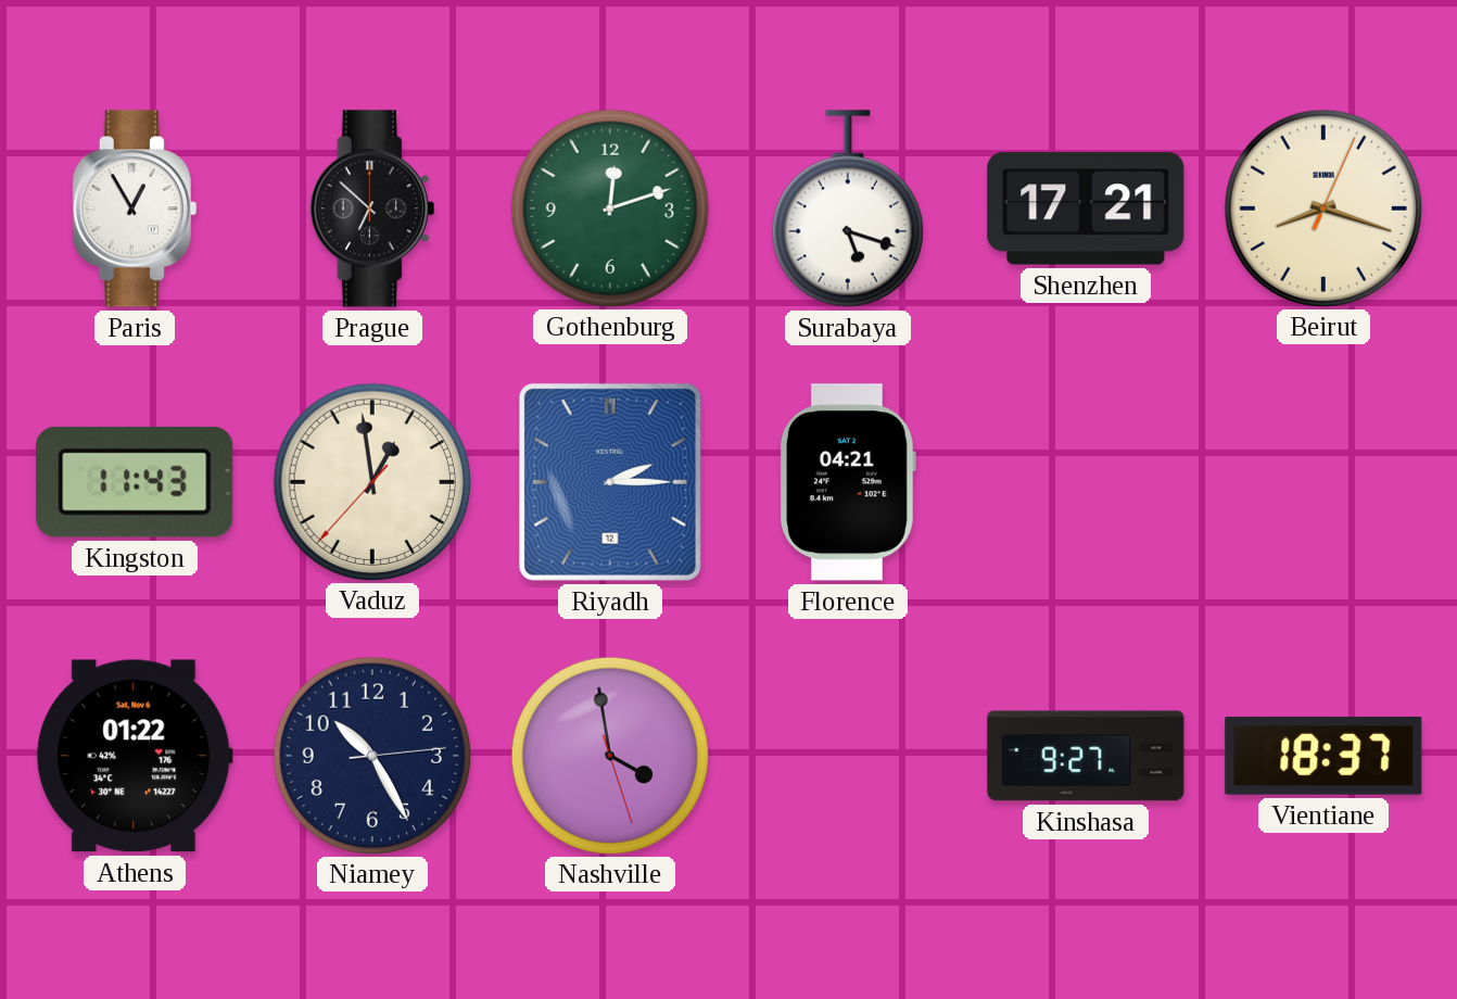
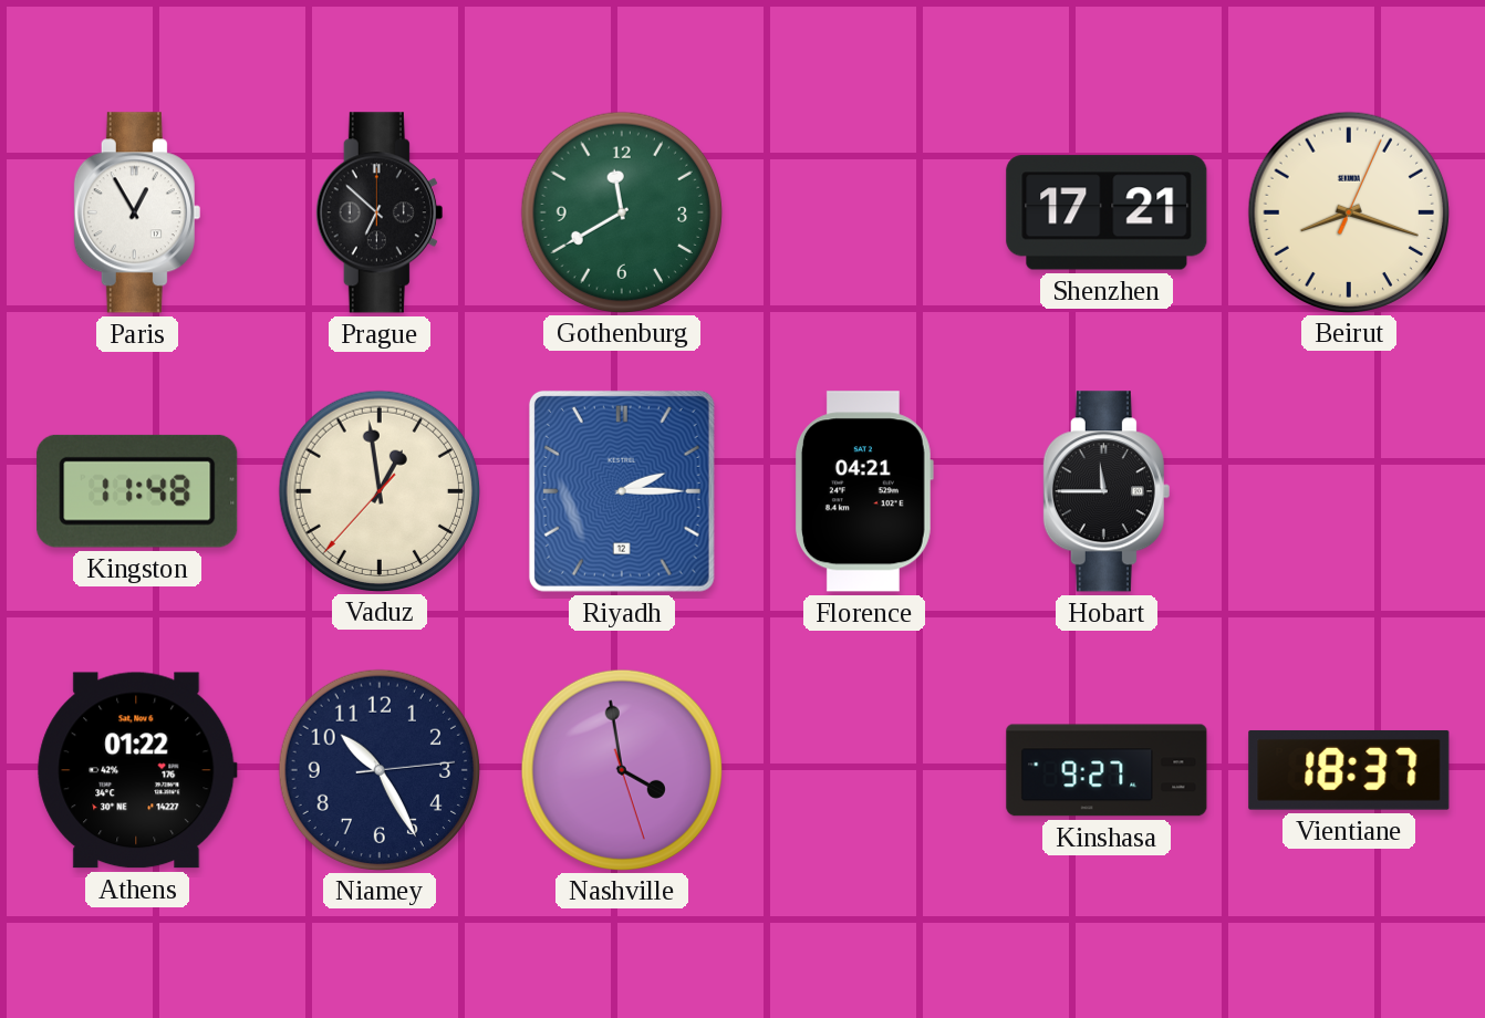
Gothenburg: 12:12 -> 11:40
Surabaya: 5:18 -> none
Kingston: 11:43 -> 11:48
Hobart: none -> 11:45
